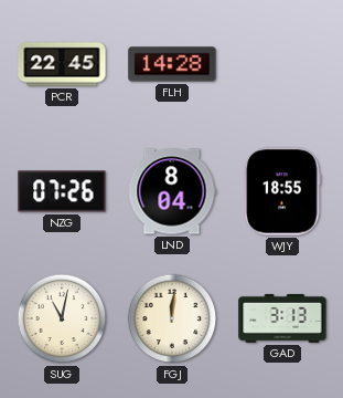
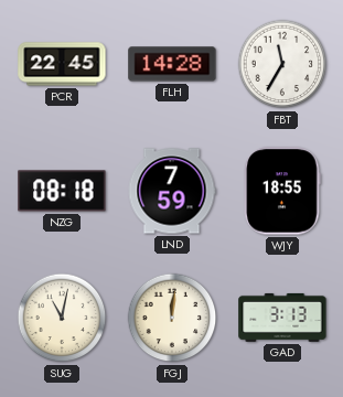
FBT: none -> 11:35
NZG: 07:26 -> 08:18
LND: 8:04 -> 7:59
